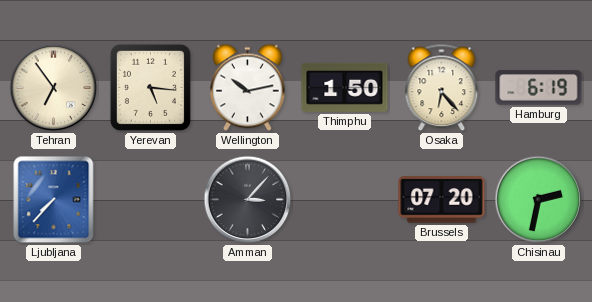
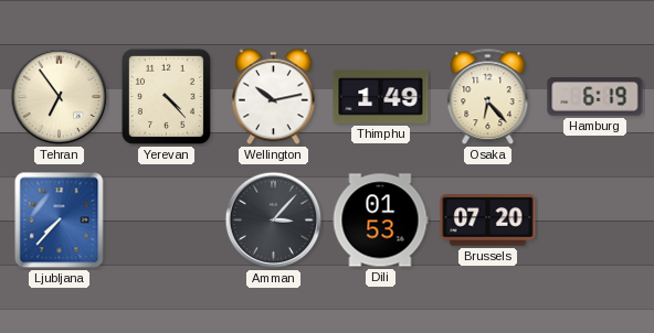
Yerevan: 5:16 -> 4:23
Thimphu: 1:50 -> 1:49
Dili: none -> 01:53
Chisinau: 2:32 -> none
